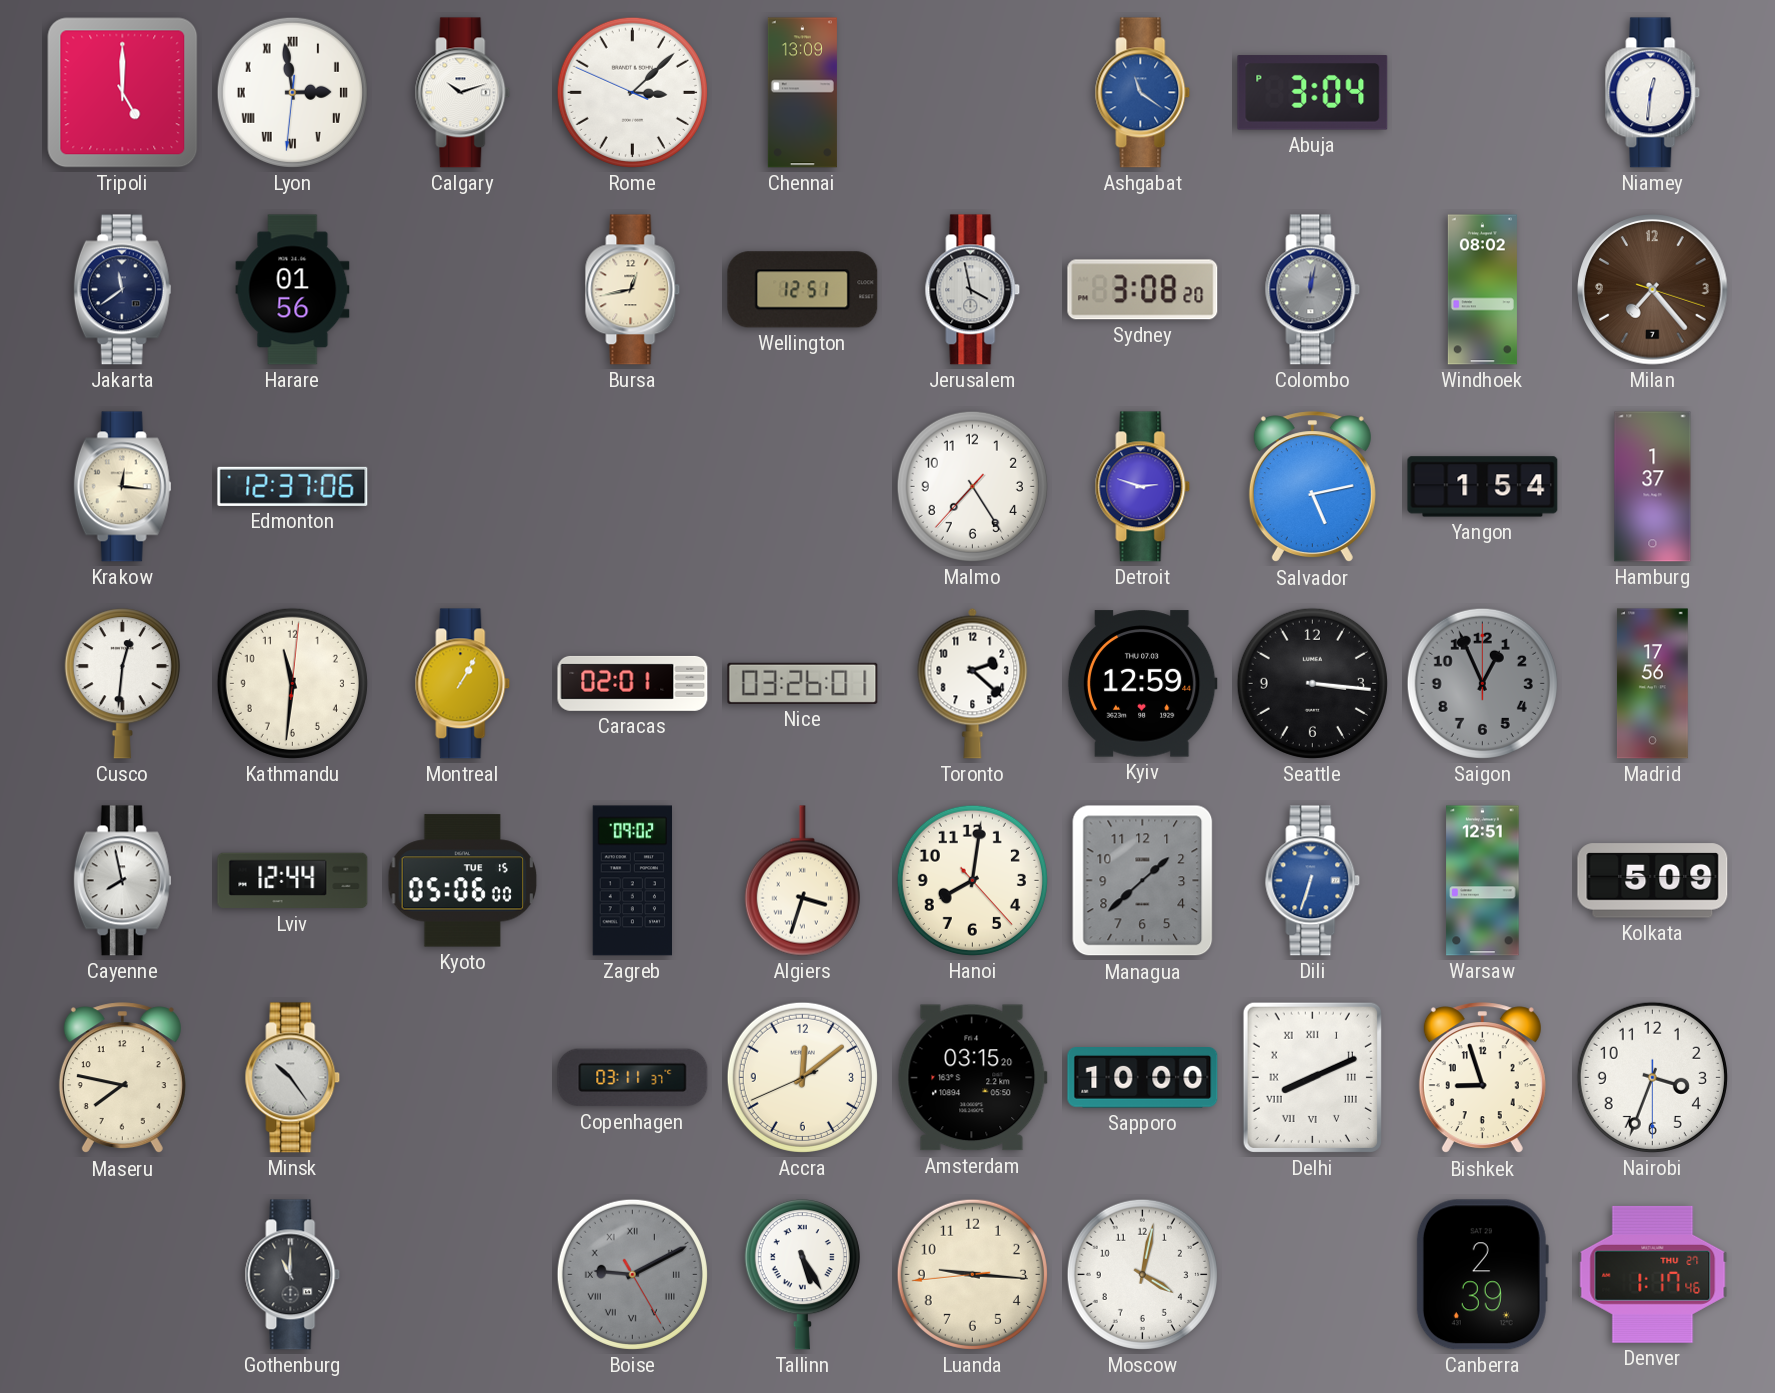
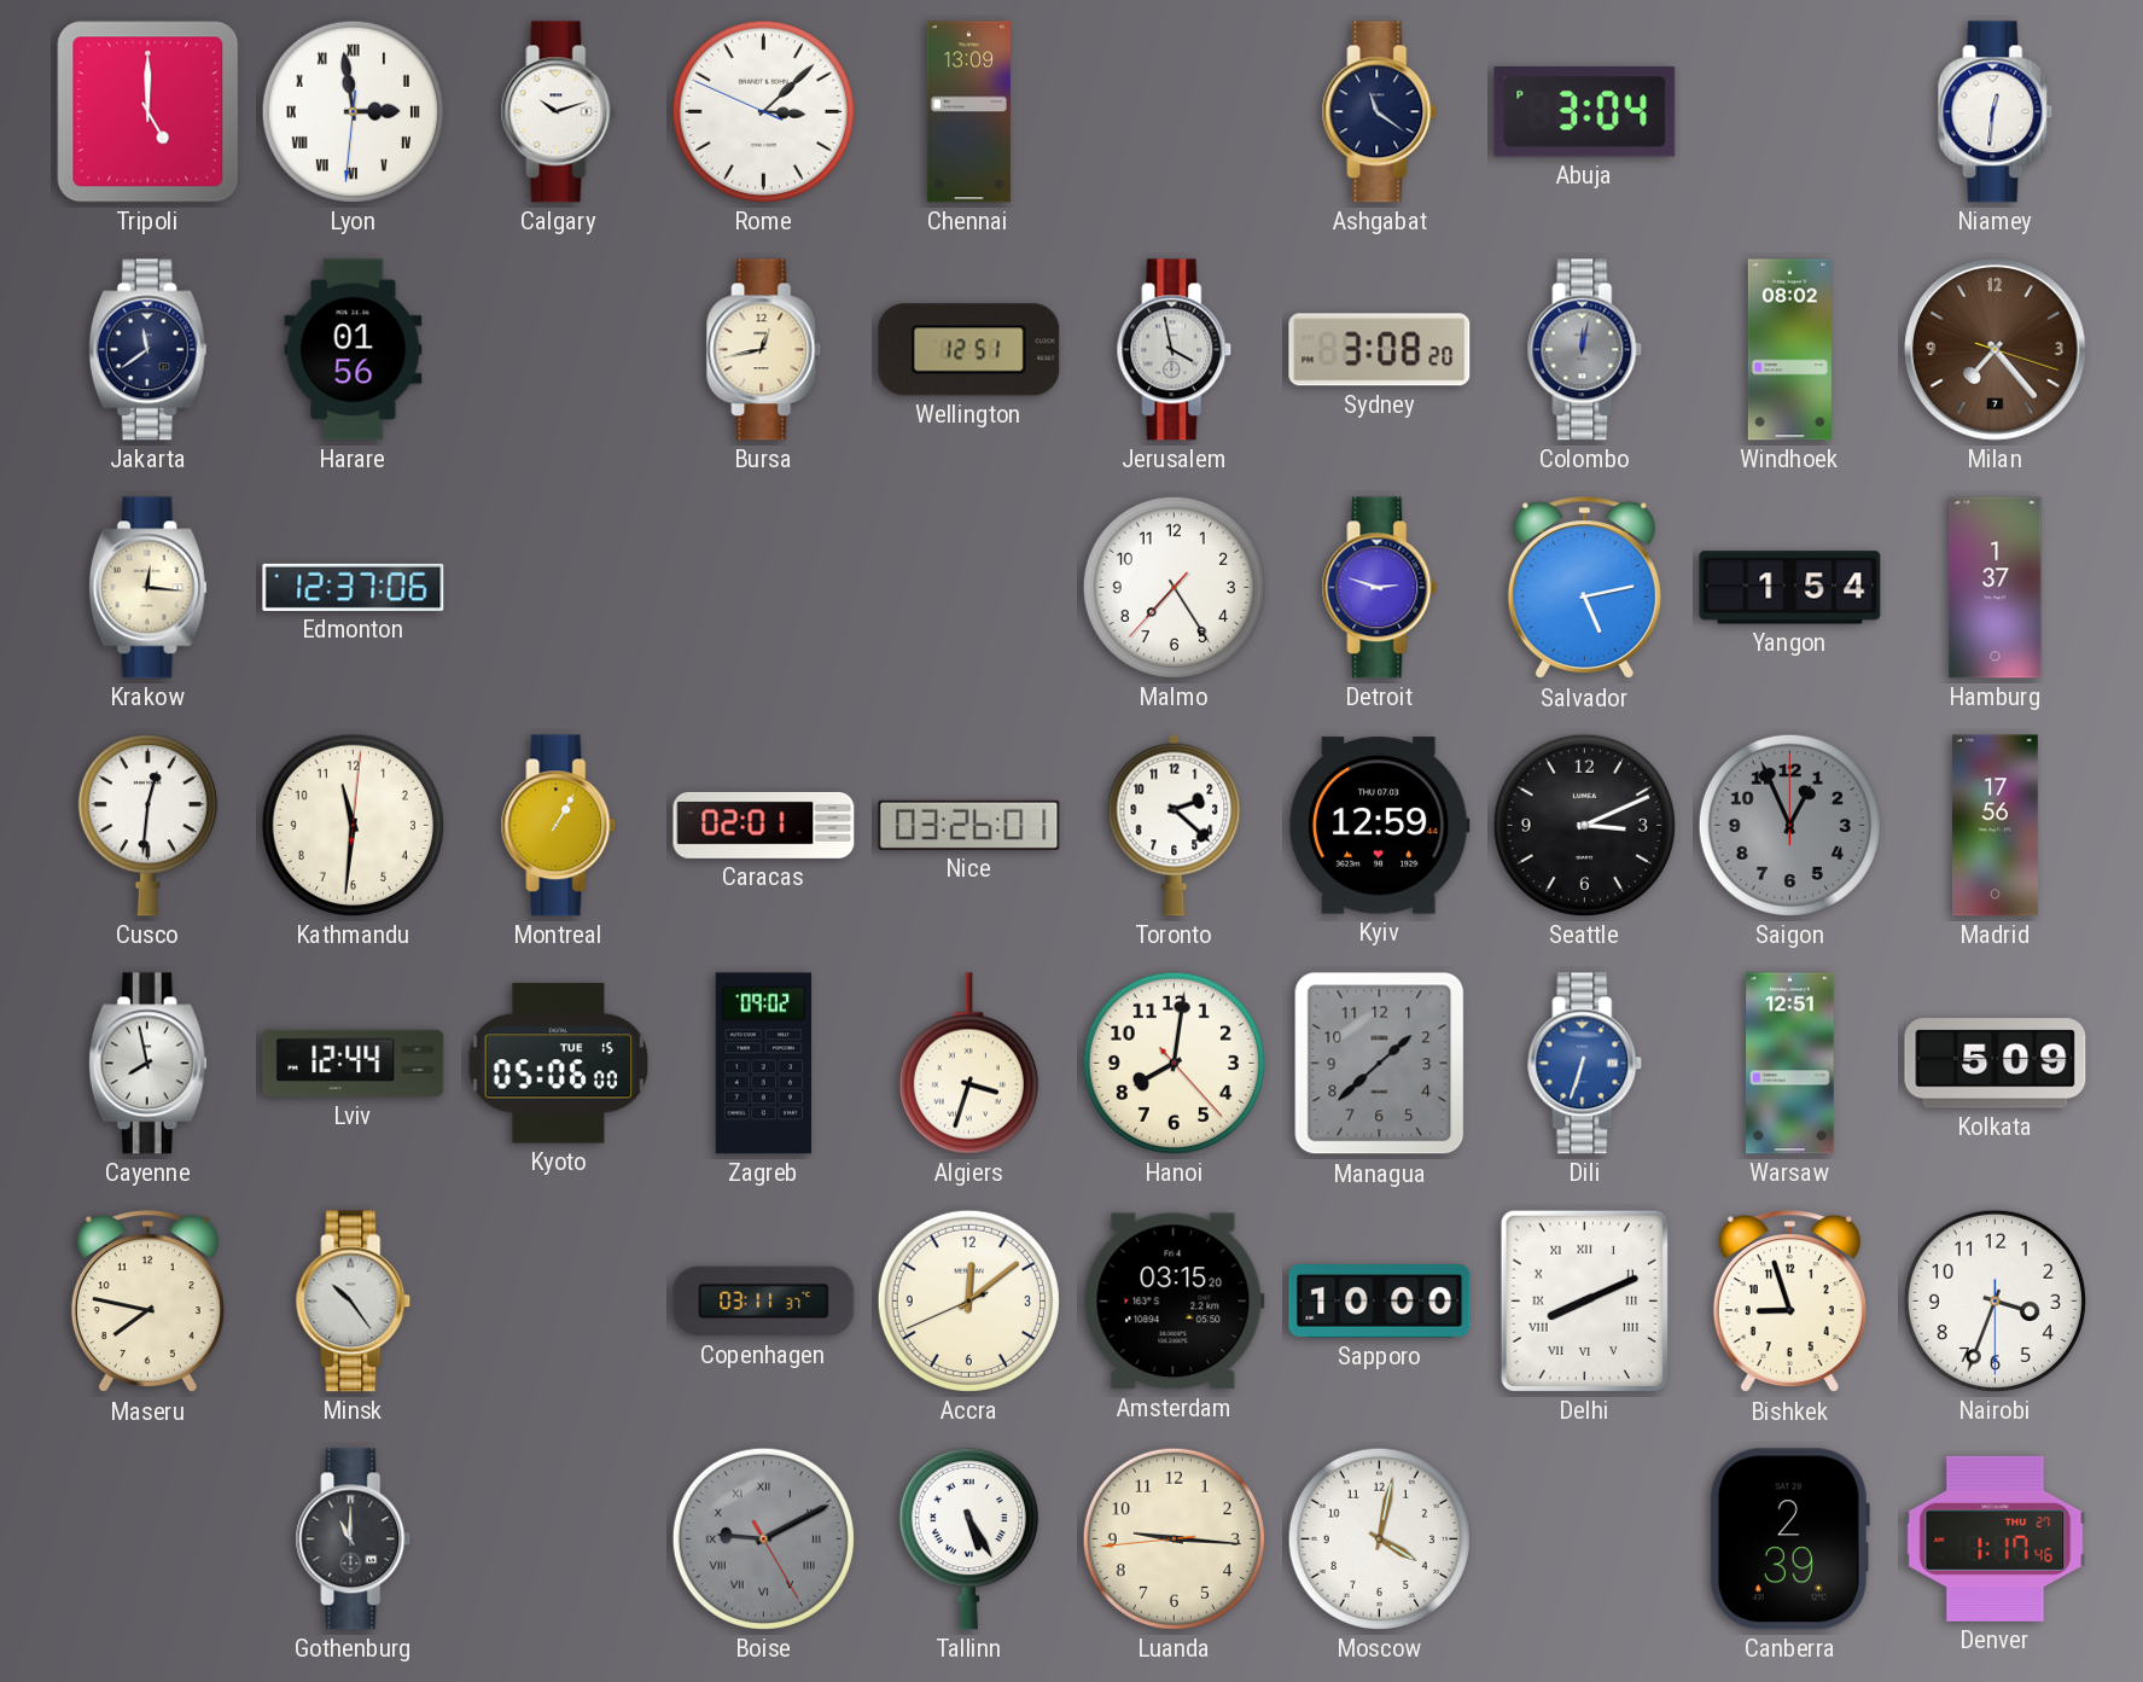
Ashgabat dial: blue -> navy
Seattle: 3:16 -> 3:11
